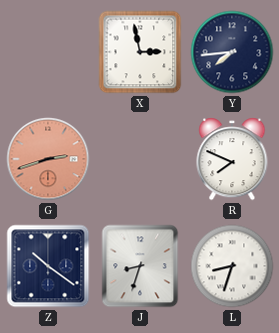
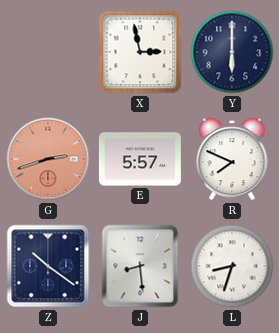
Y: 7:44 -> 6:00
E: none -> 5:57
J: 8:33 -> 8:29
